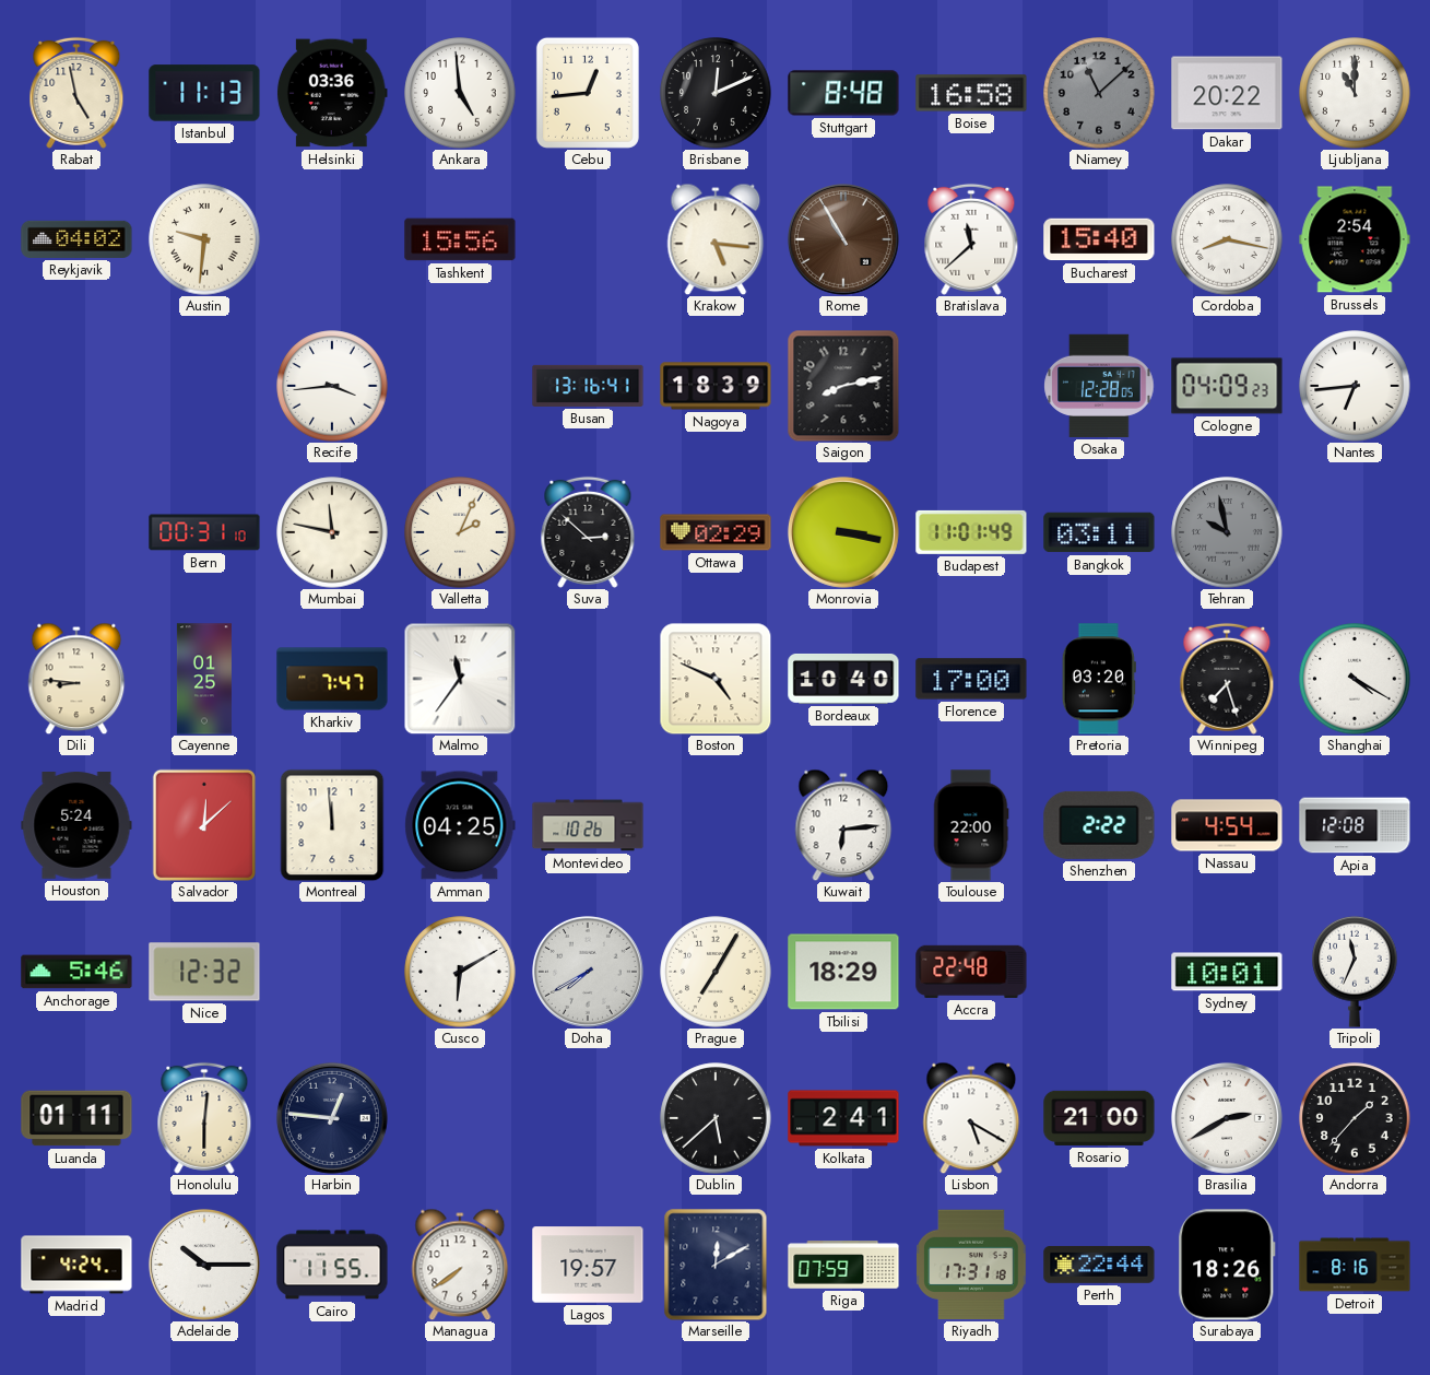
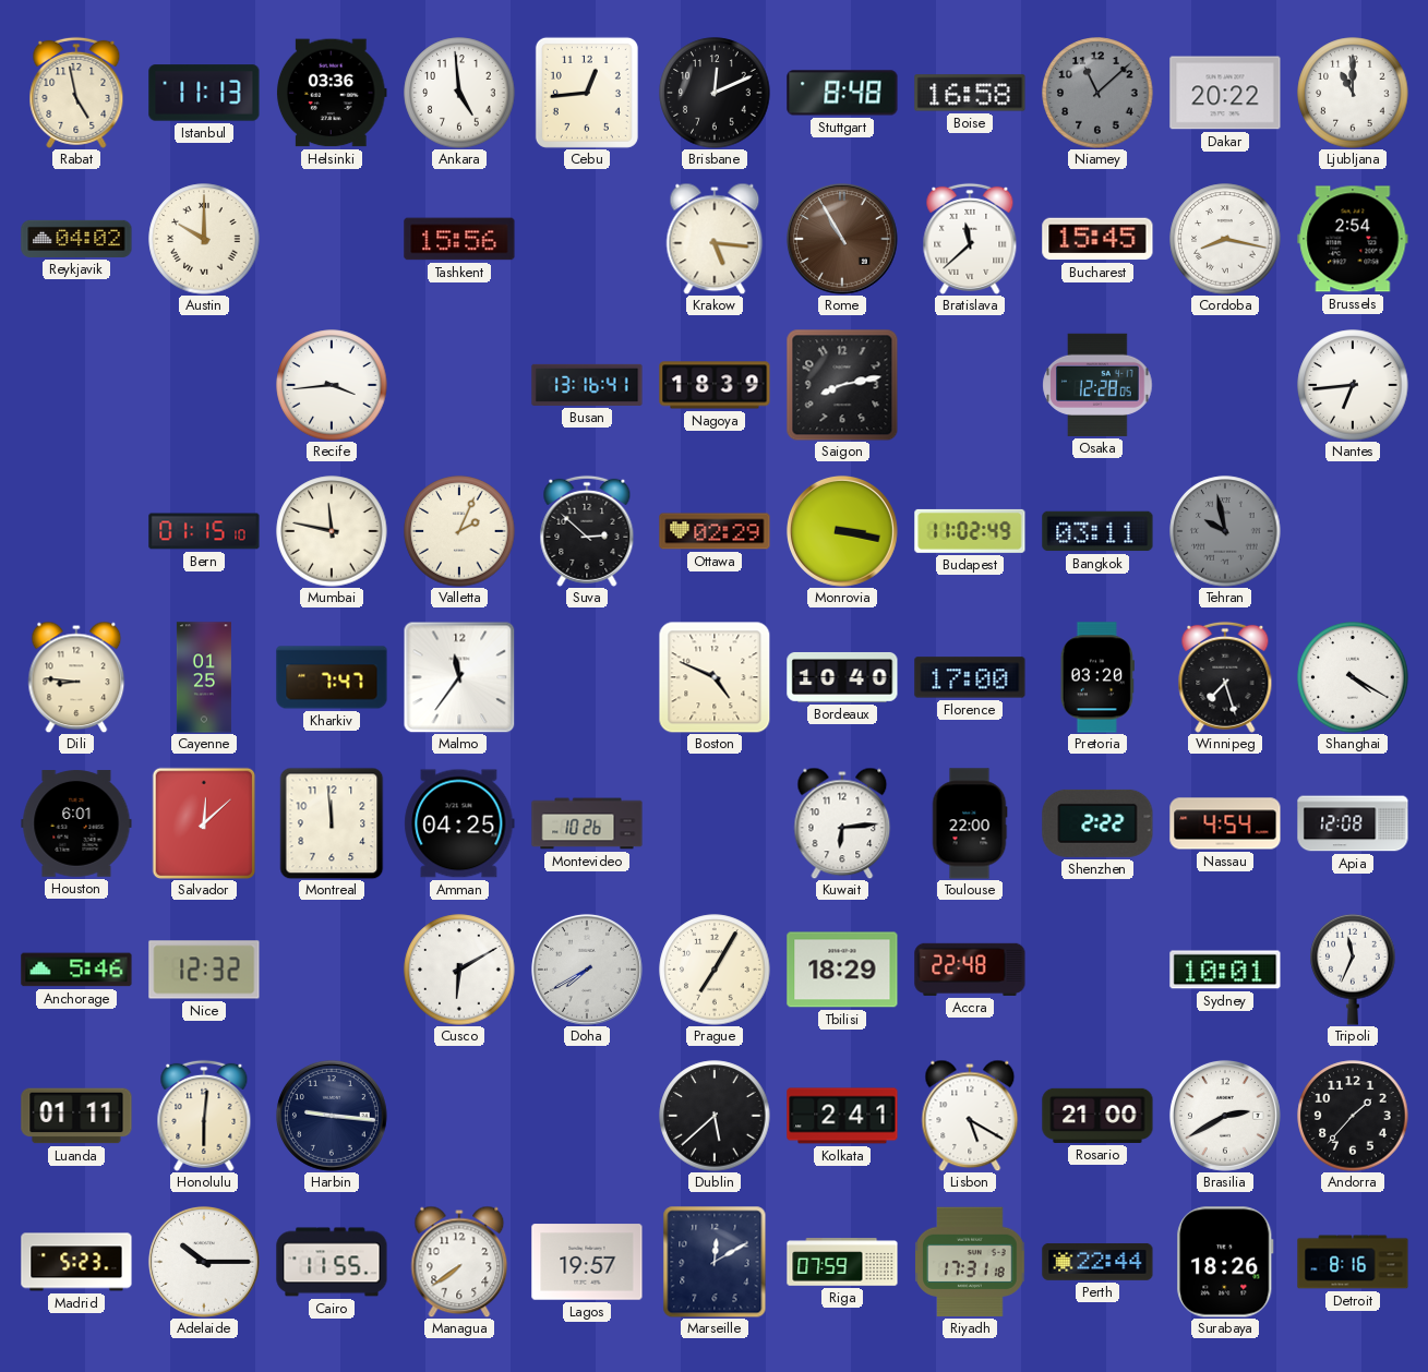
Austin: 9:31 -> 10:00
Bucharest: 15:40 -> 15:45
Cologne: 04:09 -> none
Bern: 00:31 -> 01:15
Budapest: 11:01 -> 11:02
Houston: 5:24 -> 6:01
Harbin: 12:46 -> 9:16
Madrid: 4:24 -> 5:23
